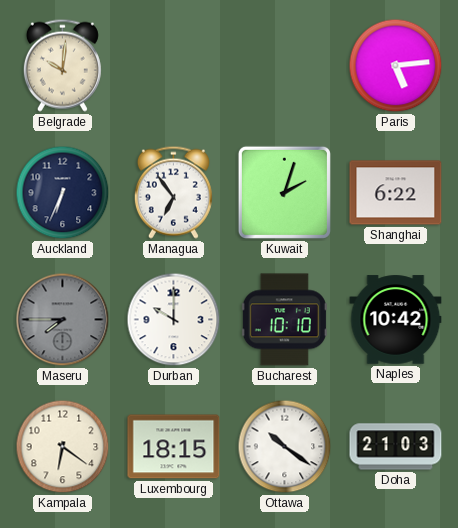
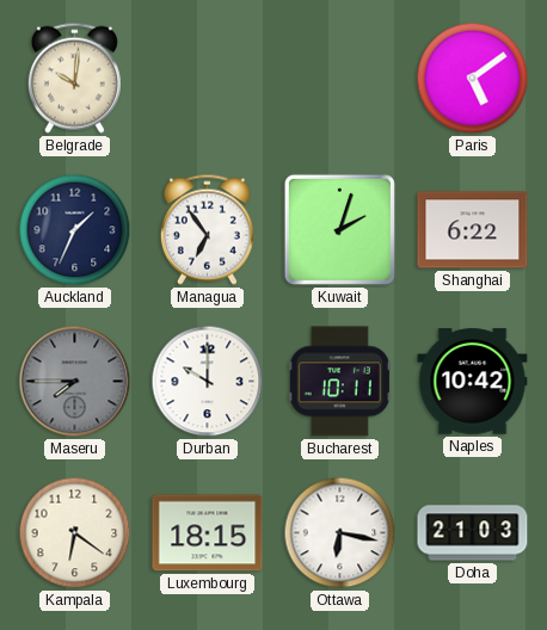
Paris: 5:14 -> 5:09
Auckland: 6:34 -> 1:34
Bucharest: 10:10 -> 10:11
Ottawa: 10:21 -> 6:17
